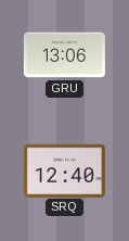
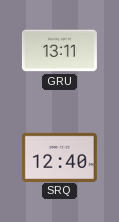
GRU: 13:06 -> 13:11
